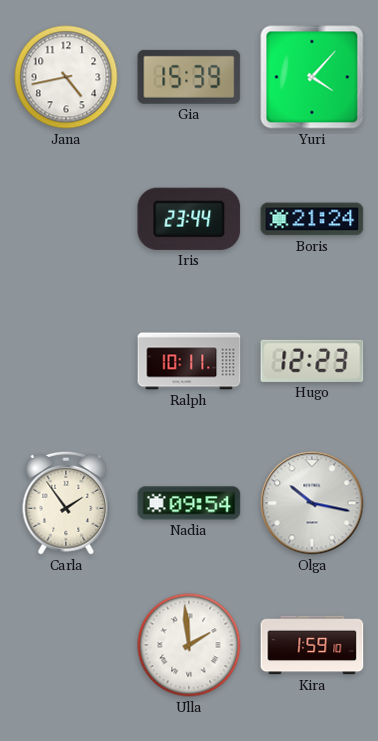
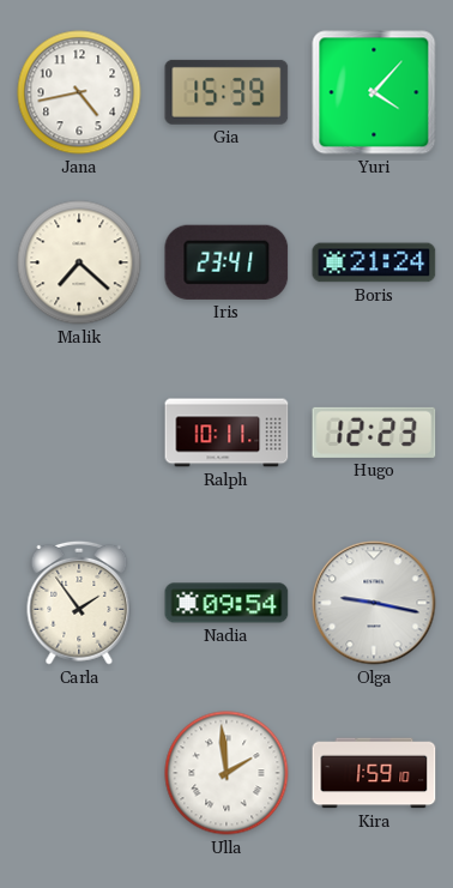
Malik: none -> 7:22
Iris: 23:44 -> 23:41
Olga: 10:17 -> 9:17
